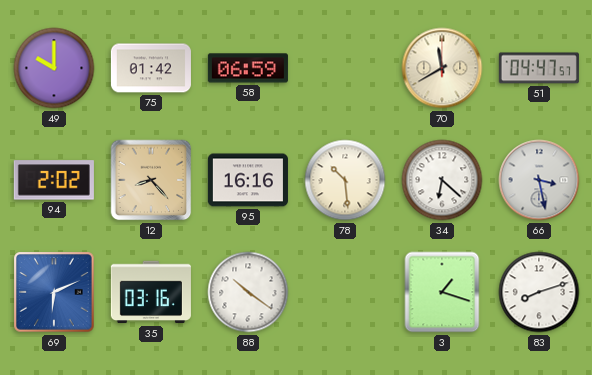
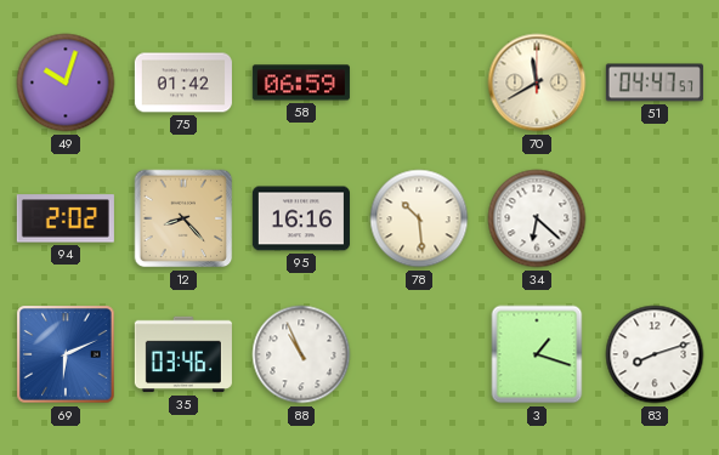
49: 10:00 -> 10:03
66: 3:28 -> none
35: 03:16 -> 03:46
88: 10:21 -> 10:56
